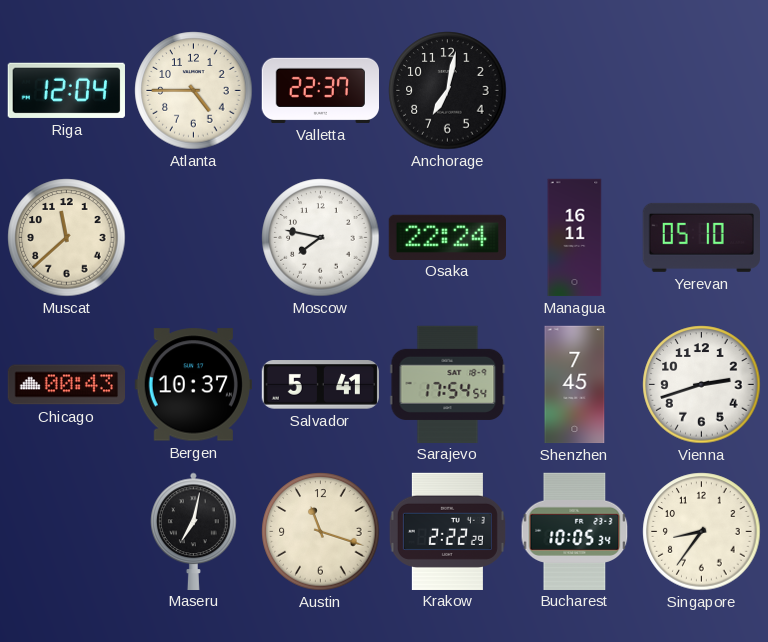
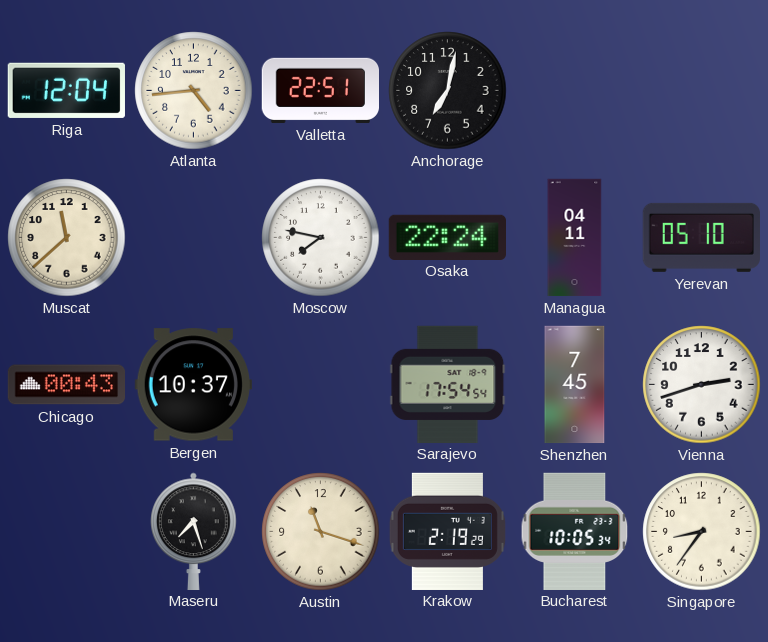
Atlanta: 4:45 -> 4:44
Valletta: 22:37 -> 22:51
Managua: 16:11 -> 04:11
Salvador: 5:41 -> none
Maseru: 7:02 -> 7:27
Krakow: 2:22 -> 2:19
